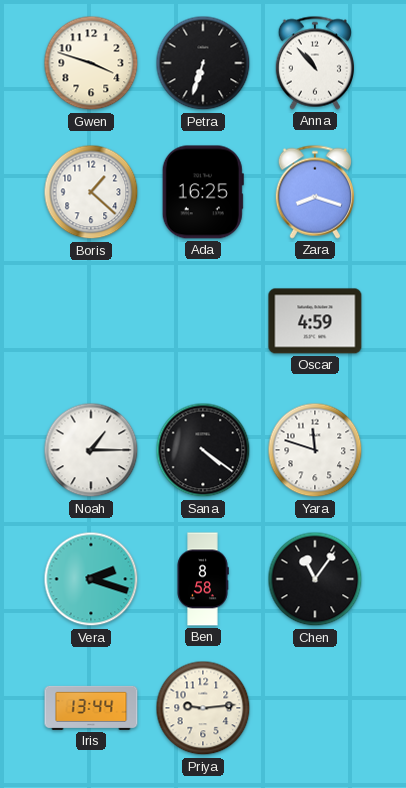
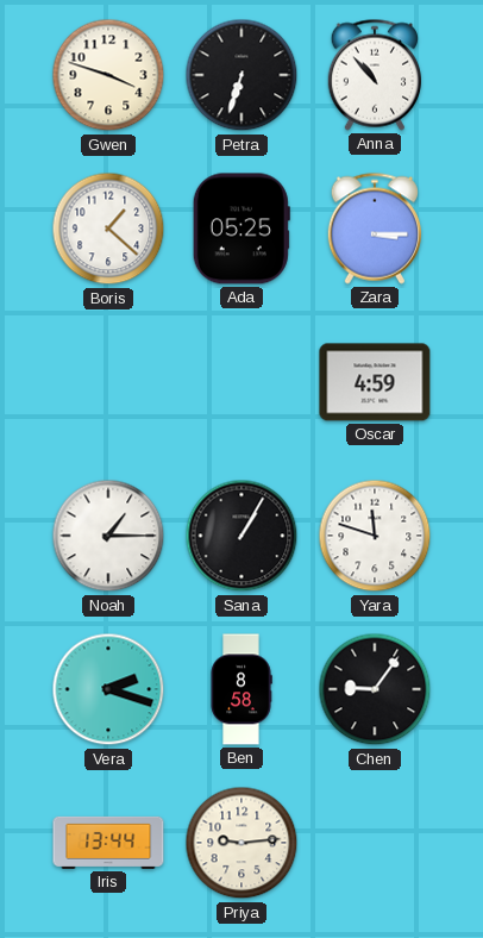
Ada: 16:25 -> 05:25
Zara: 8:18 -> 3:15
Sana: 4:21 -> 1:05
Chen: 11:06 -> 9:06
